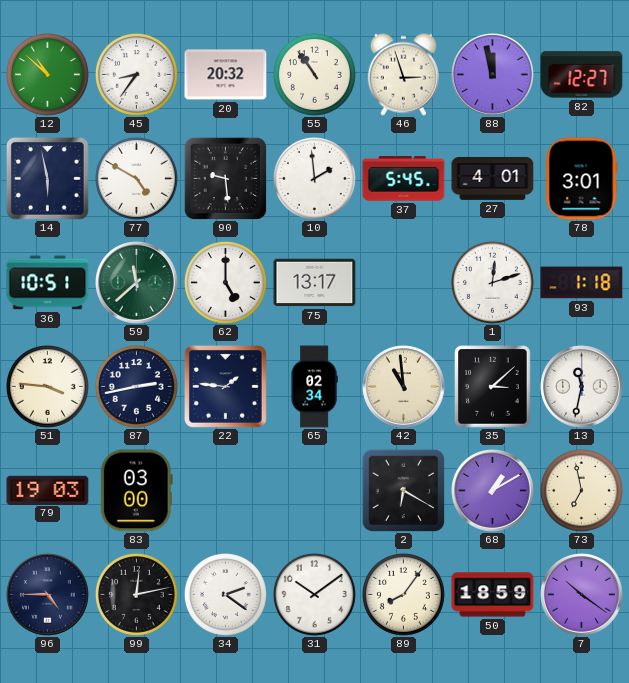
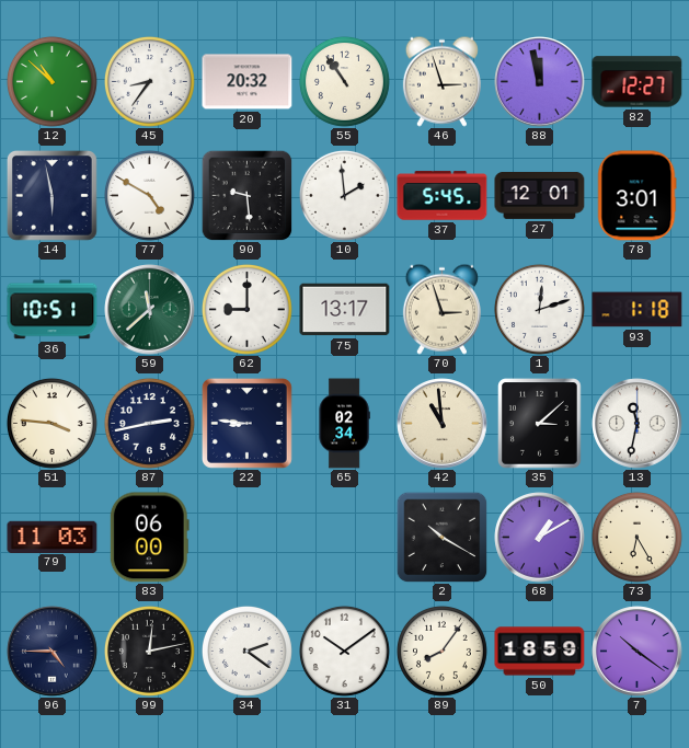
27: 4:01 -> 12:01
62: 5:00 -> 9:00
70: none -> 2:57
22: 1:46 -> 8:46
79: 19:03 -> 11:03
83: 03:00 -> 06:00
2: 6:20 -> 10:20
73: 6:58 -> 6:25
